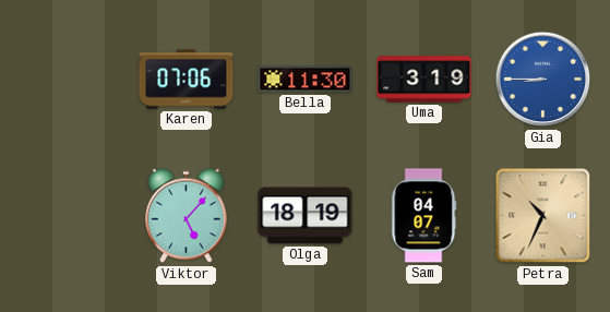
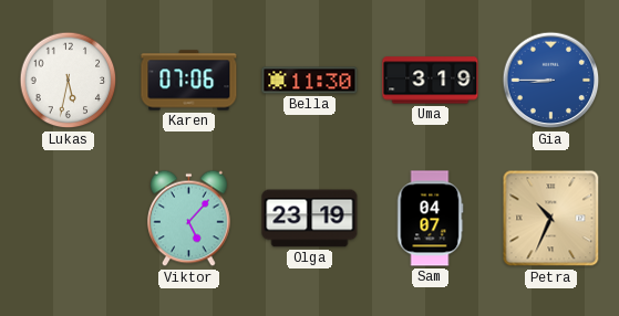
Lukas: none -> 5:32
Olga: 18:19 -> 23:19
